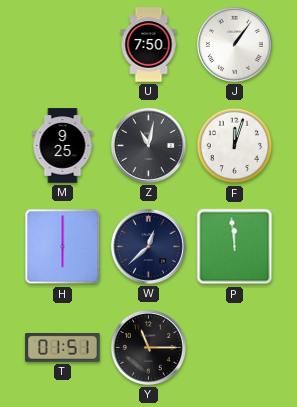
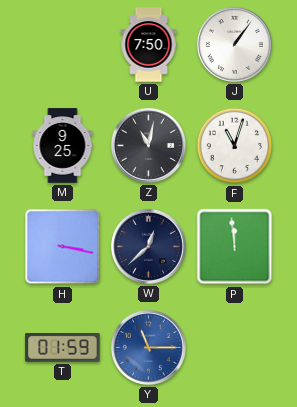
F: 12:03 -> 11:03
H: 6:00 -> 3:17
T: 01:51 -> 01:59
Y dial: black -> blue
